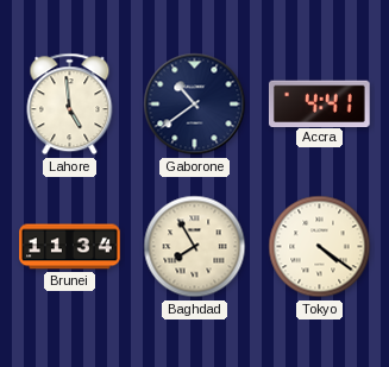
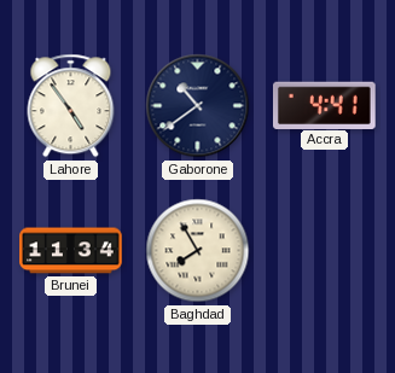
Lahore: 4:59 -> 4:54
Tokyo: 4:21 -> none
